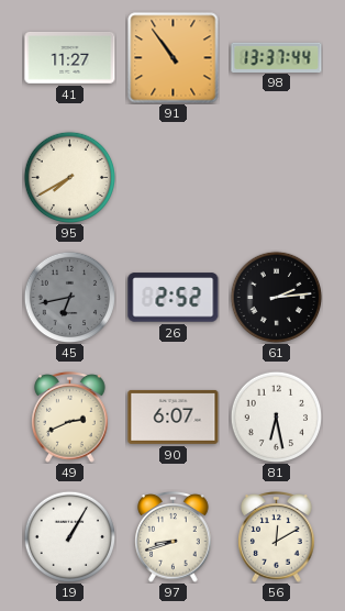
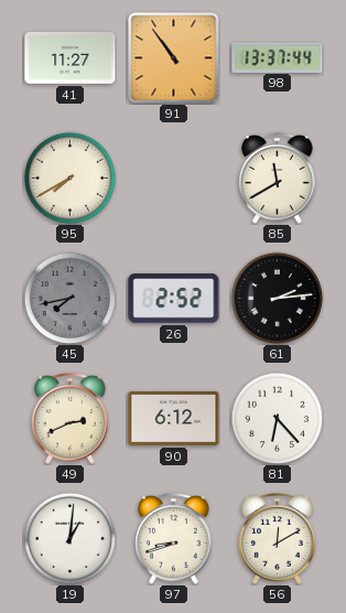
85: none -> 11:40
45: 6:43 -> 7:43
90: 6:07 -> 6:12
81: 6:28 -> 6:23
19: 1:05 -> 1:01
